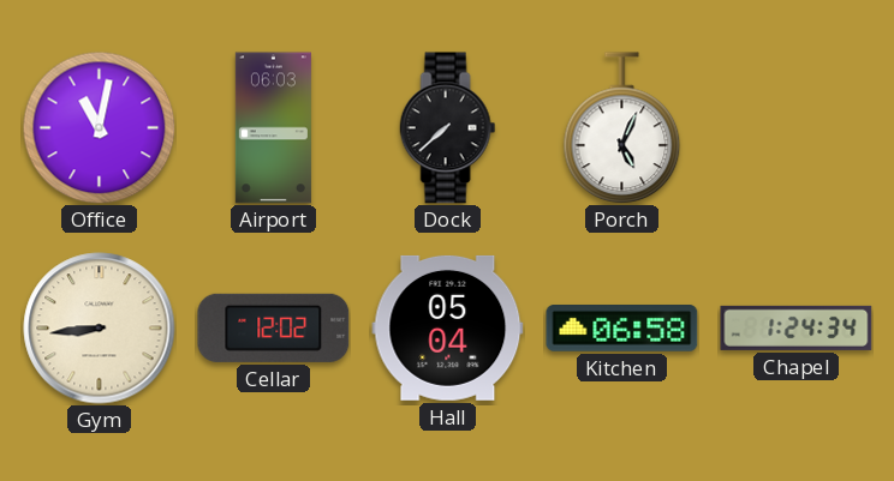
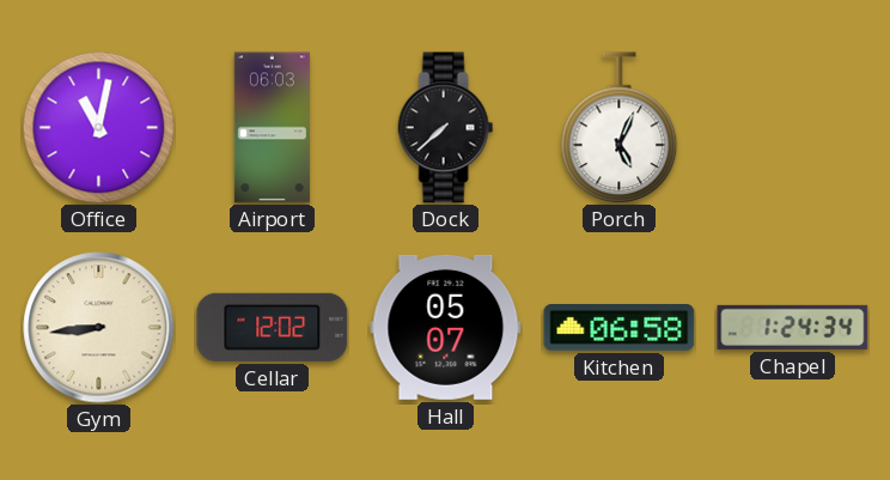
Hall: 05:04 -> 05:07
